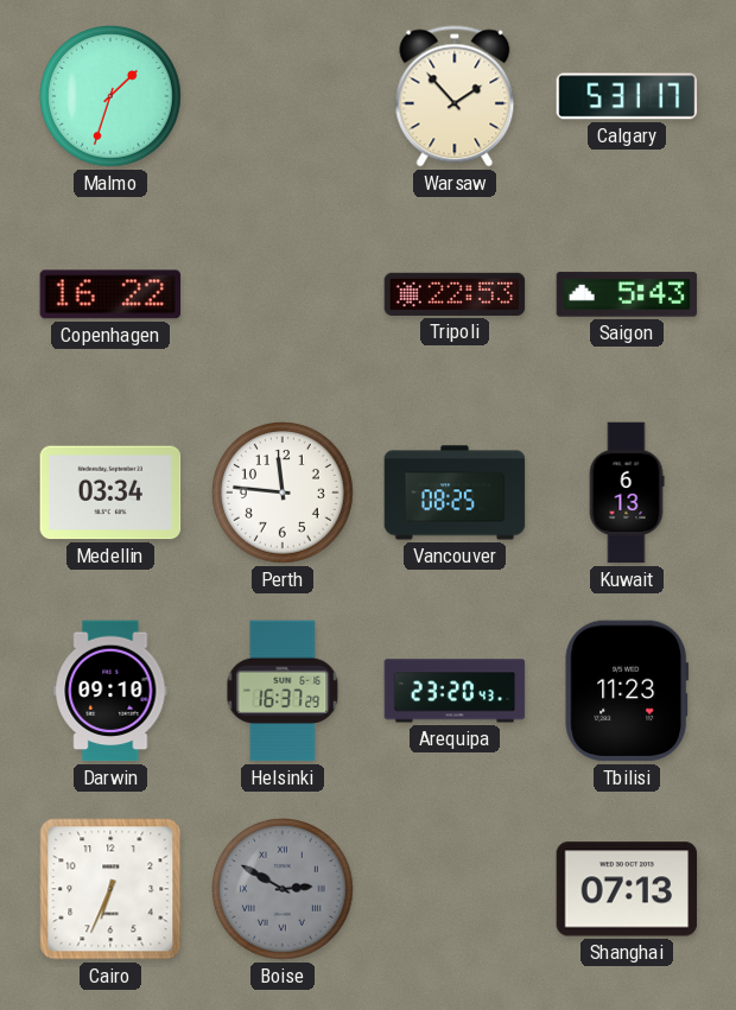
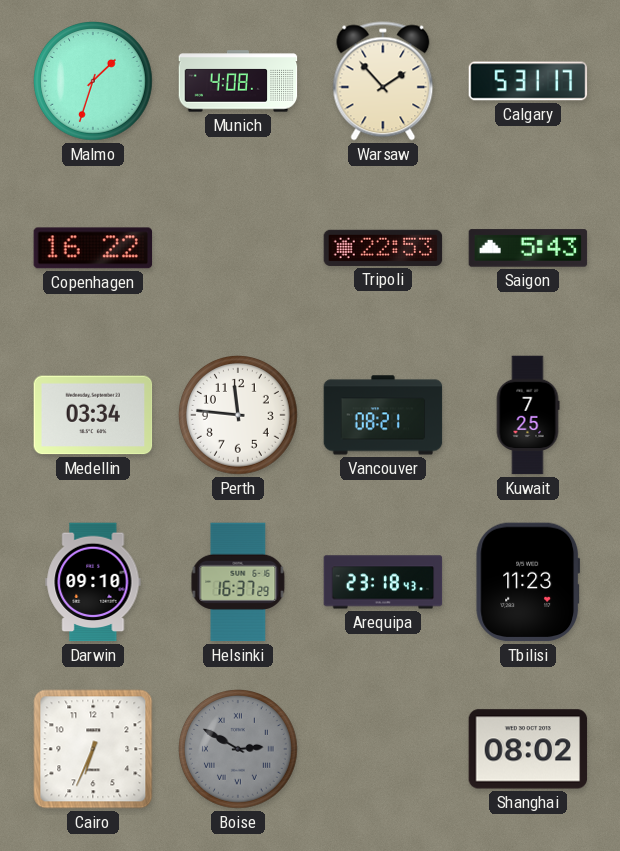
Munich: none -> 4:08
Vancouver: 08:25 -> 08:21
Kuwait: 6:13 -> 7:25
Arequipa: 23:20 -> 23:18
Shanghai: 07:13 -> 08:02
